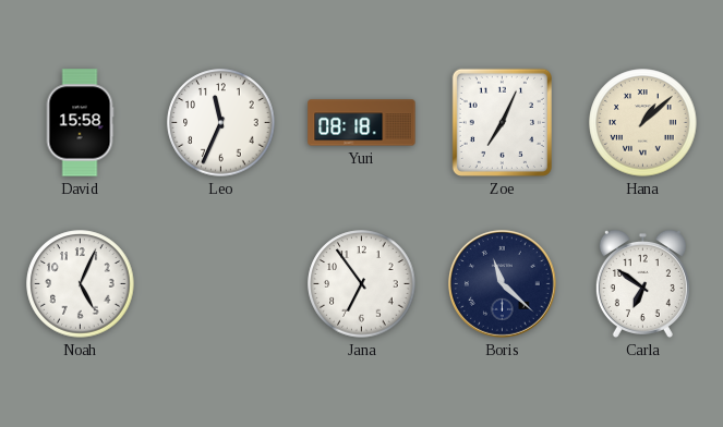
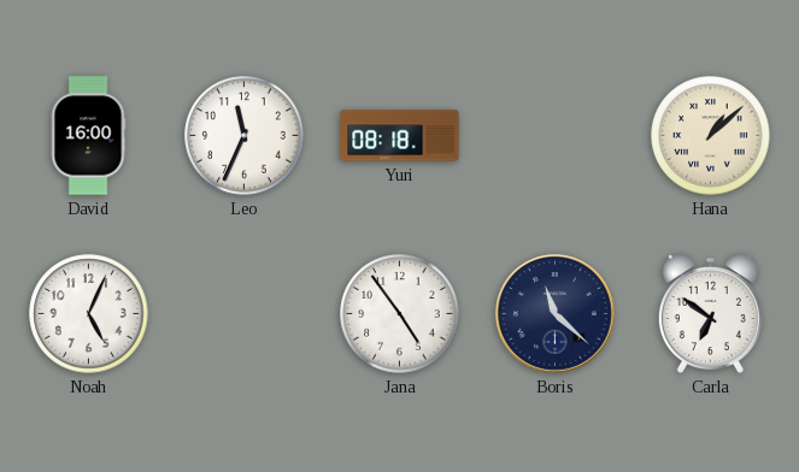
David: 15:58 -> 16:00
Zoe: 7:04 -> none
Jana: 6:54 -> 4:54
